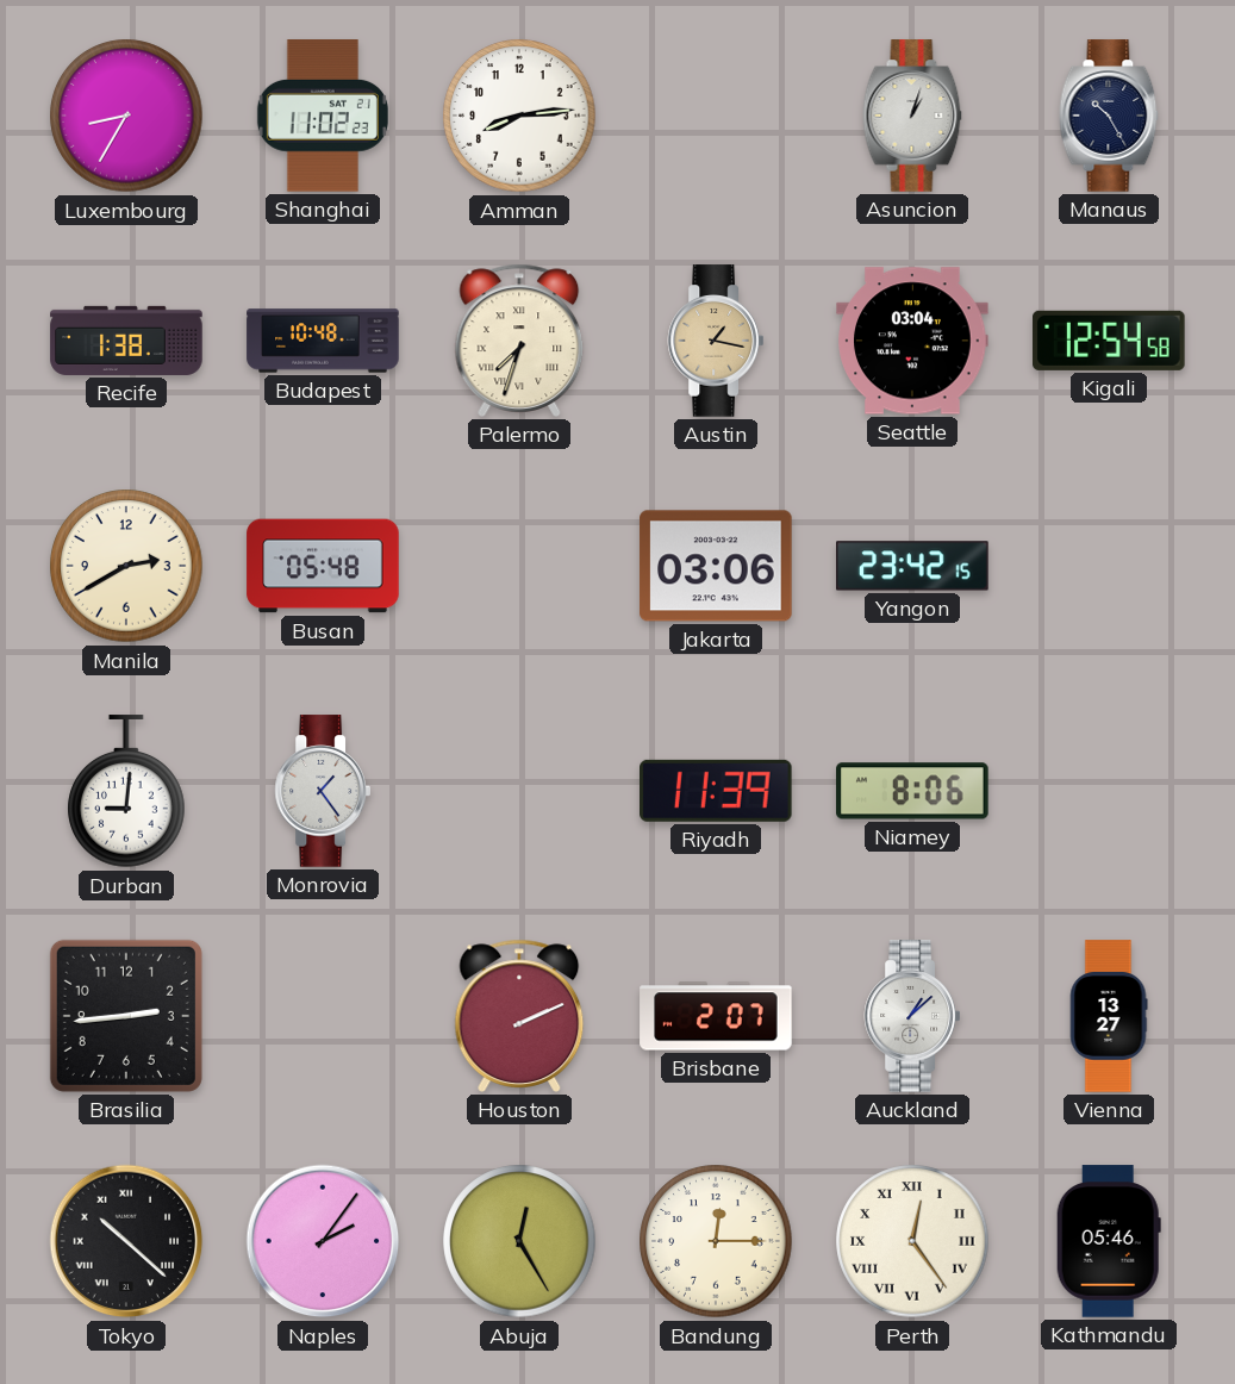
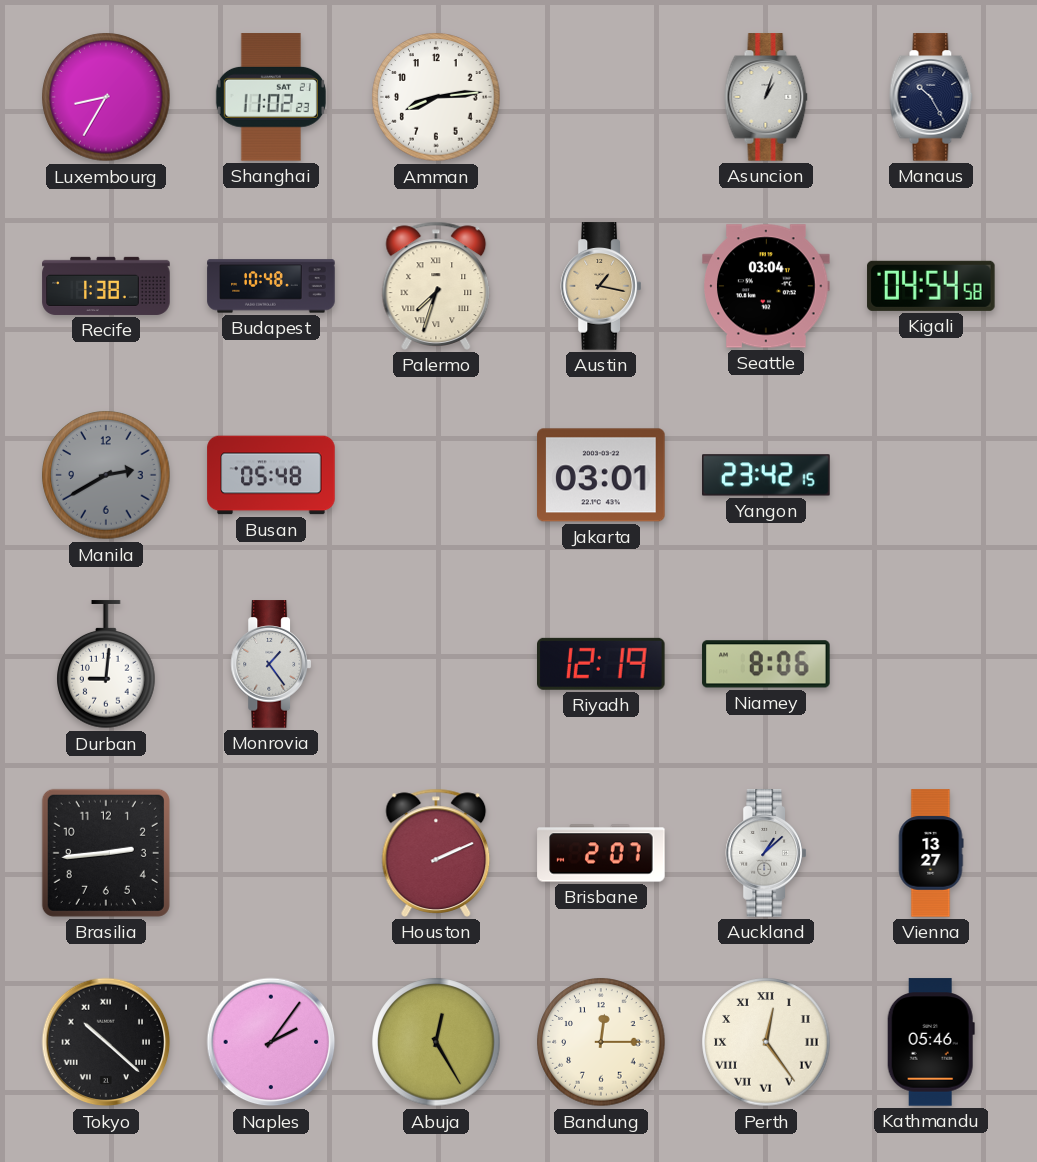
Kigali: 12:54 -> 04:54
Manila dial: cream -> grey
Jakarta: 03:06 -> 03:01
Riyadh: 11:39 -> 12:19
